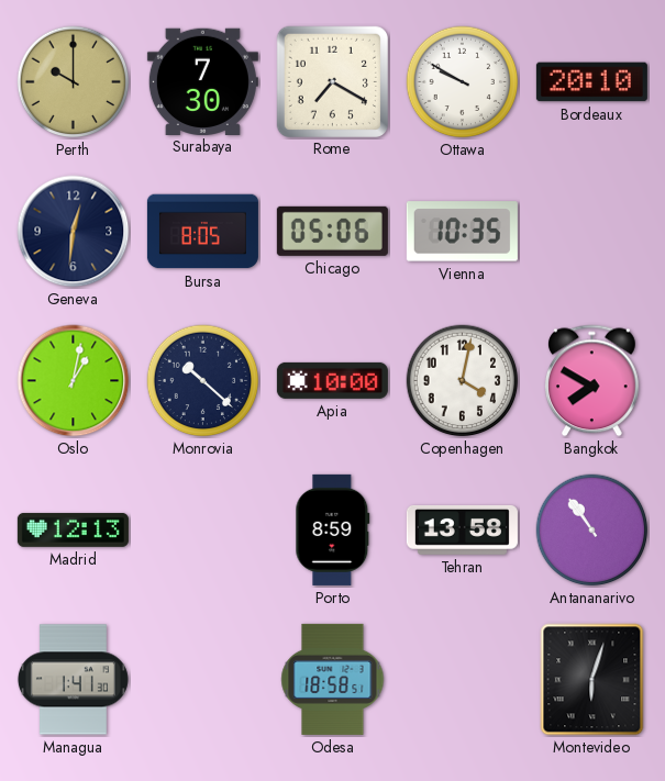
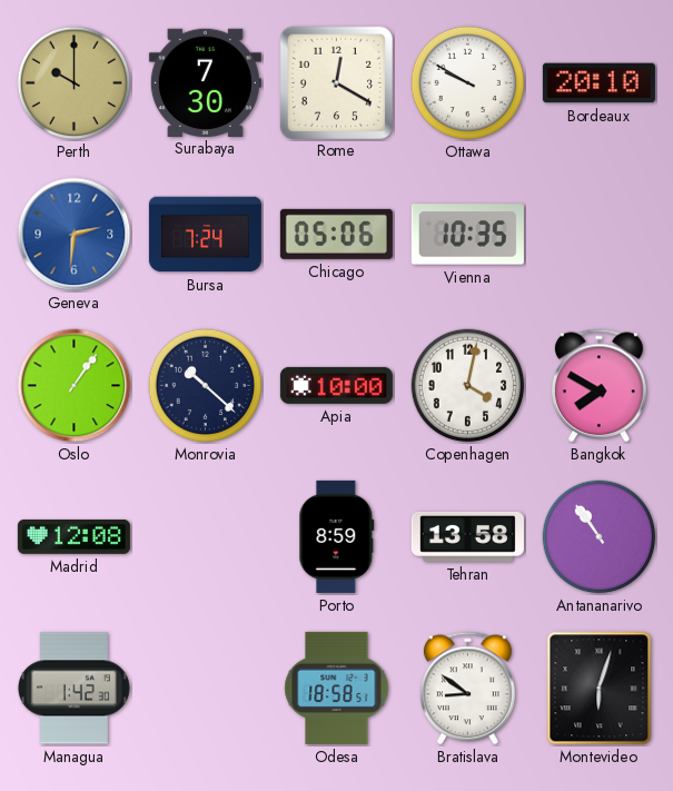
Rome: 7:20 -> 12:20
Geneva: 12:31 -> 2:31
Geneva dial: navy -> blue
Bursa: 8:05 -> 7:24
Oslo: 1:02 -> 1:06
Madrid: 12:13 -> 12:08
Managua: 1:41 -> 1:42
Bratislava: none -> 8:51
